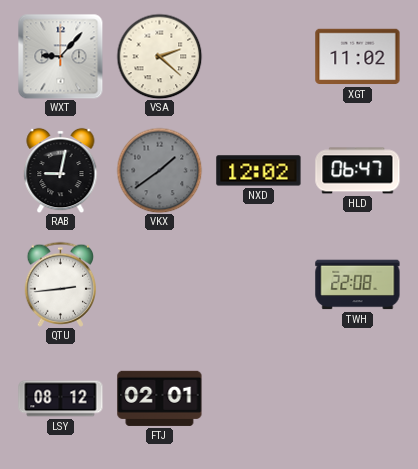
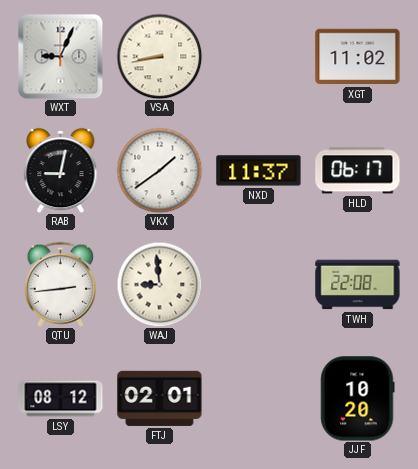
WXT: 9:07 -> 9:04
VSA: 2:22 -> 8:43
VKX dial: grey -> white
NXD: 12:02 -> 11:37
HLD: 06:47 -> 06:17
WAJ: none -> 8:59
JJF: none -> 10:20
